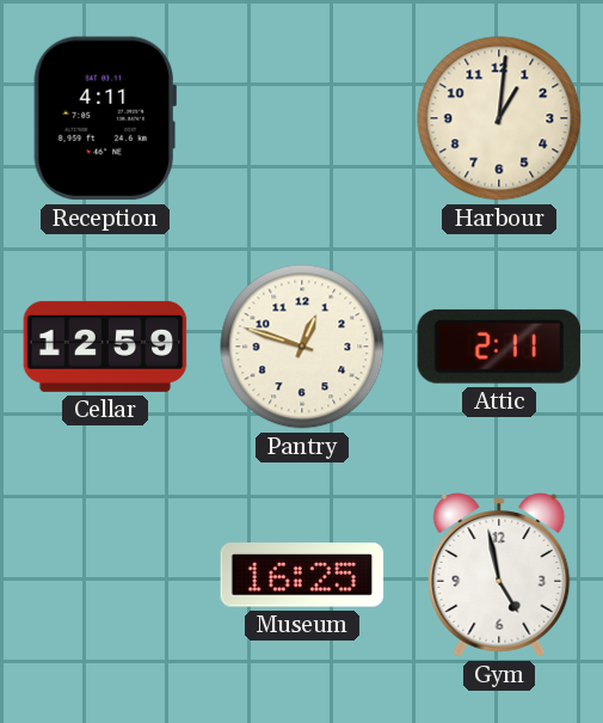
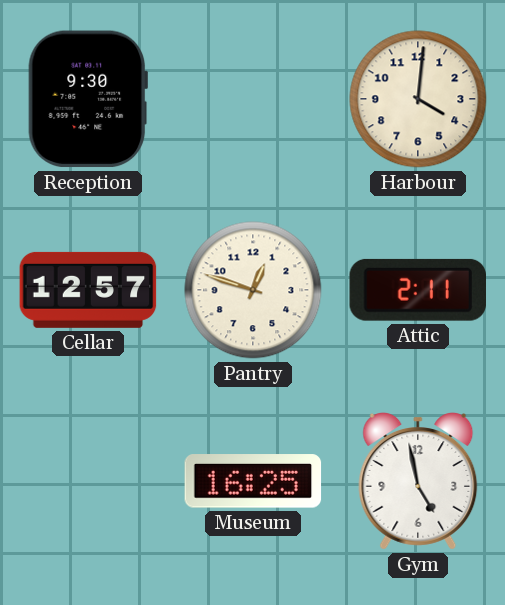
Reception: 4:11 -> 9:30
Harbour: 1:01 -> 4:01
Cellar: 12:59 -> 12:57
